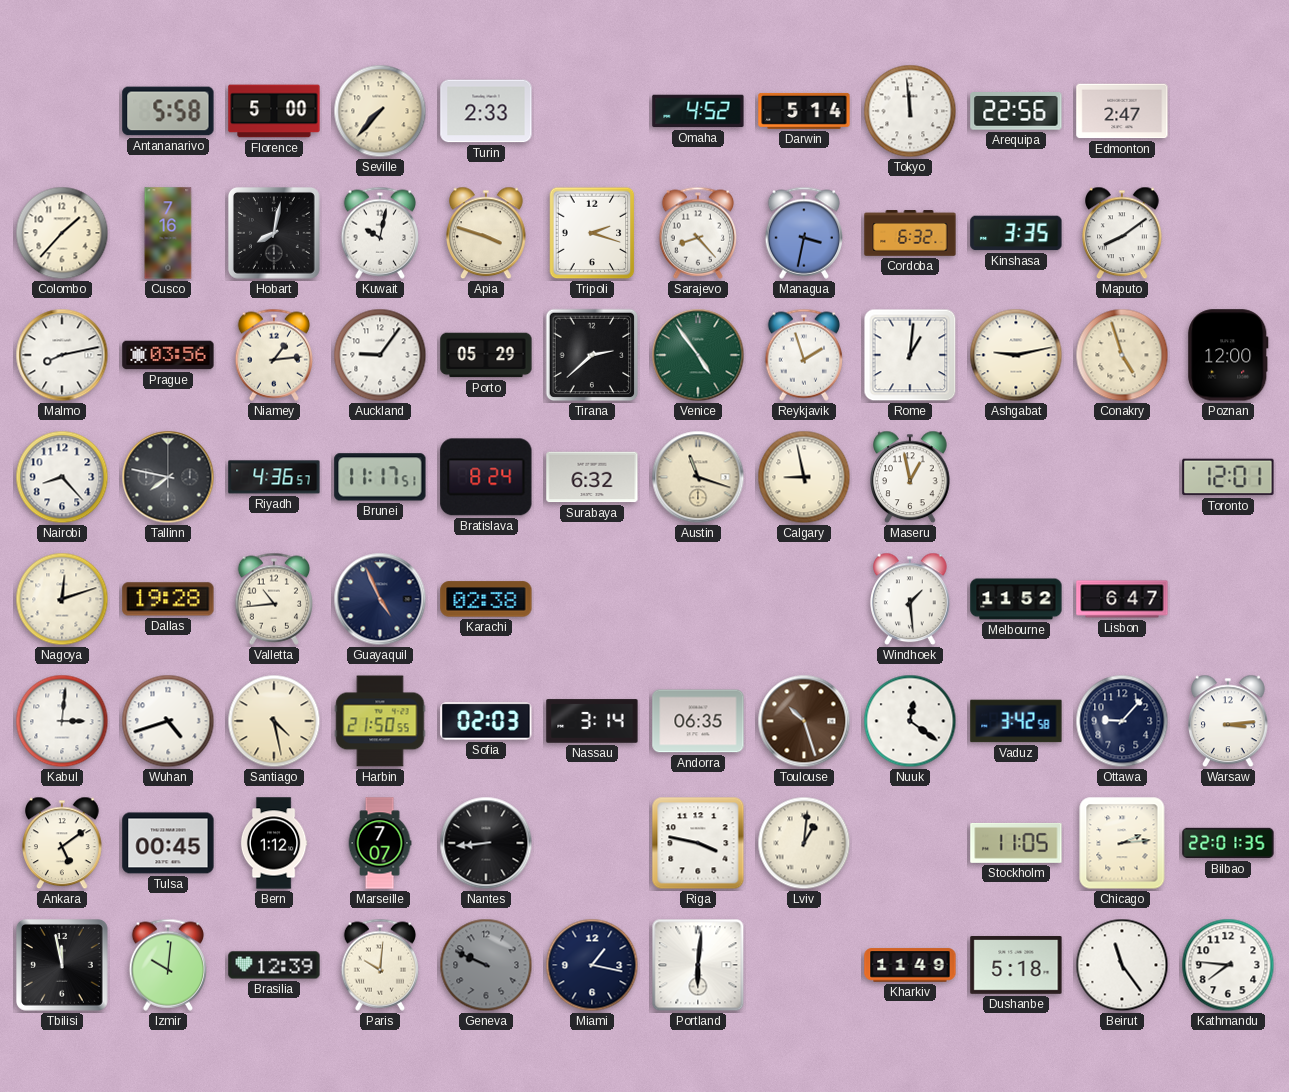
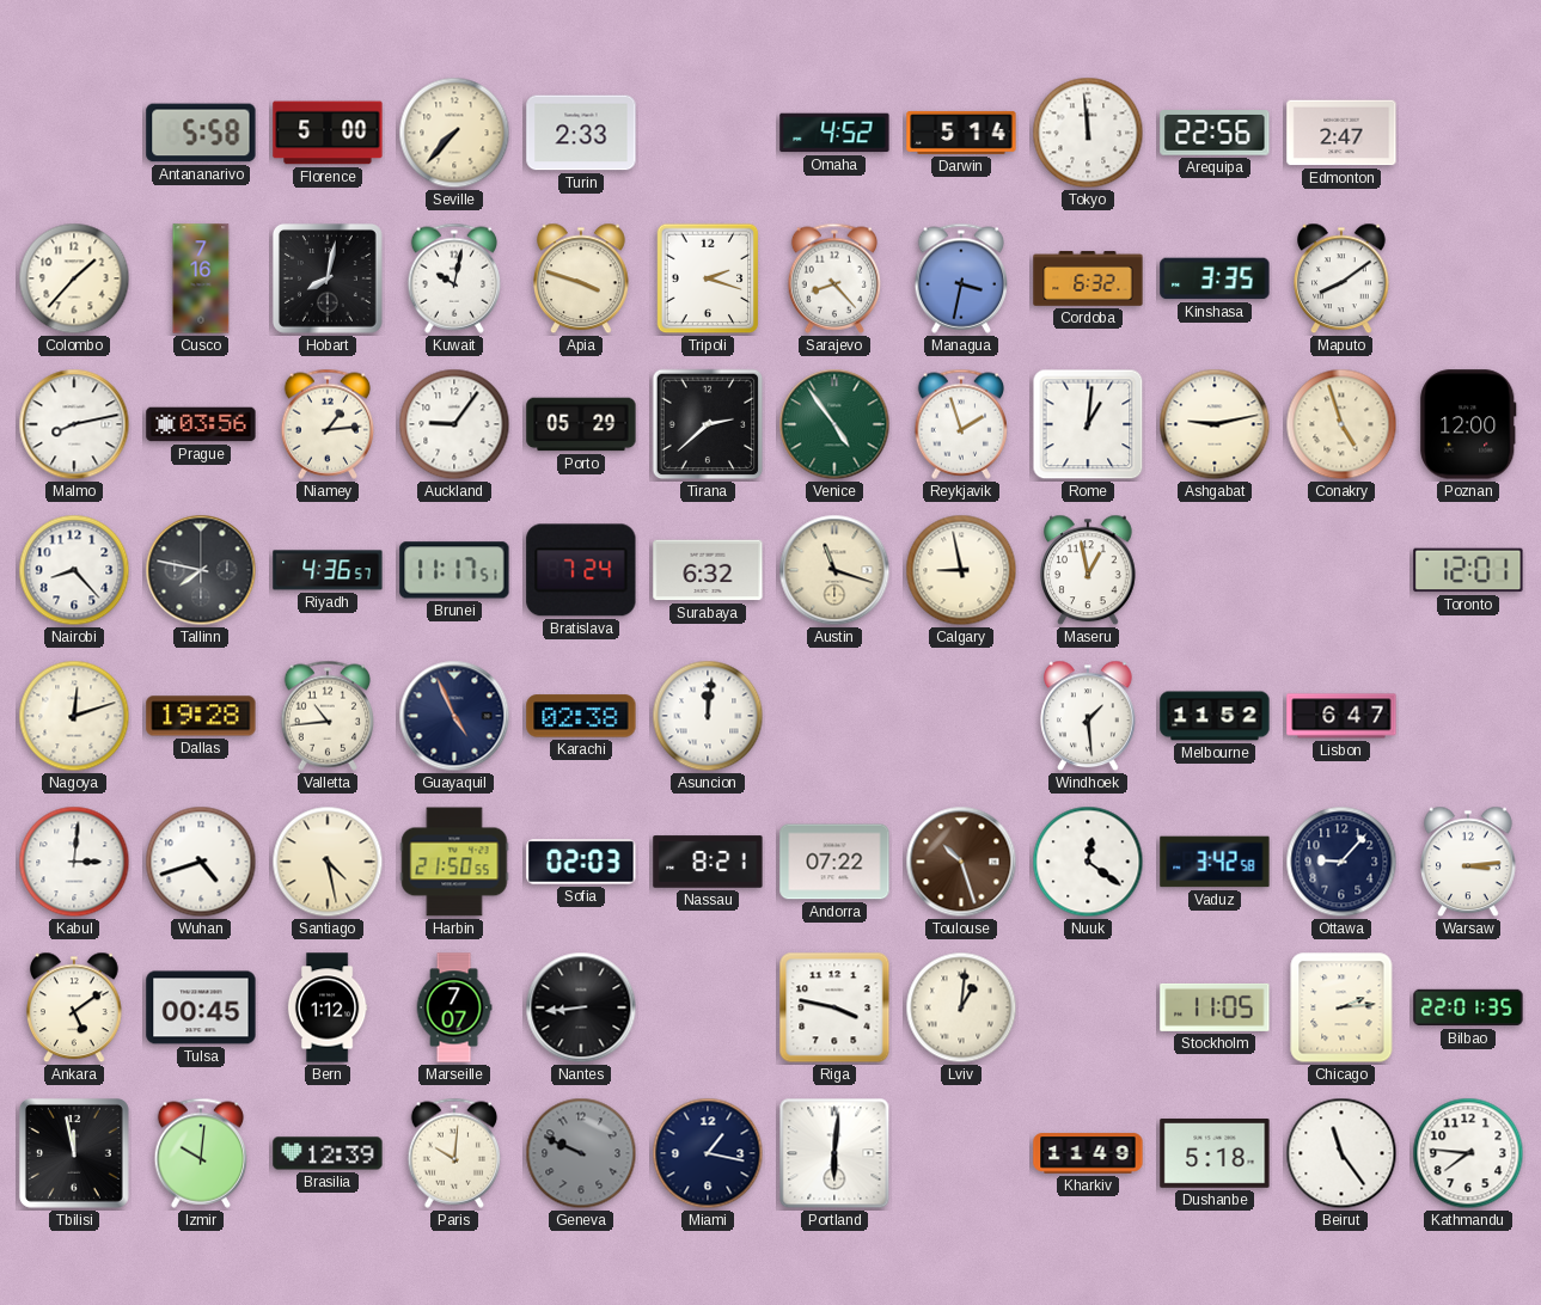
Bratislava: 8:24 -> 7:24
Asuncion: none -> 12:01
Nassau: 3:14 -> 8:21
Andorra: 06:35 -> 07:22
